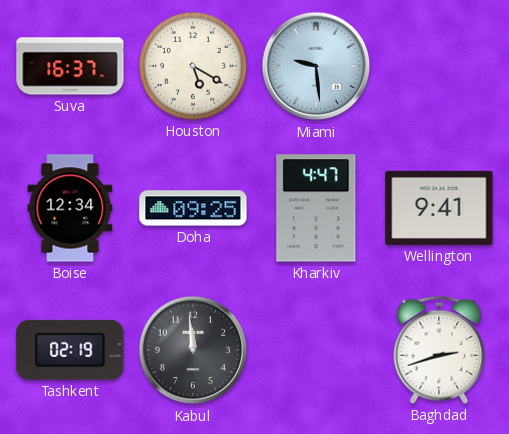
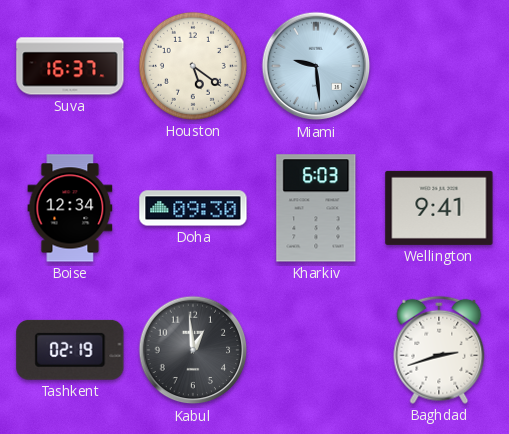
Houston: 5:20 -> 5:21
Doha: 09:25 -> 09:30
Kharkiv: 4:47 -> 6:03
Kabul: 11:59 -> 12:59
